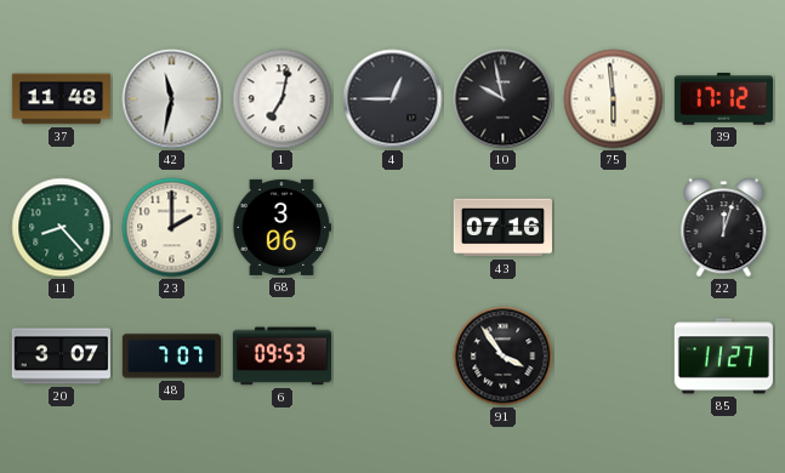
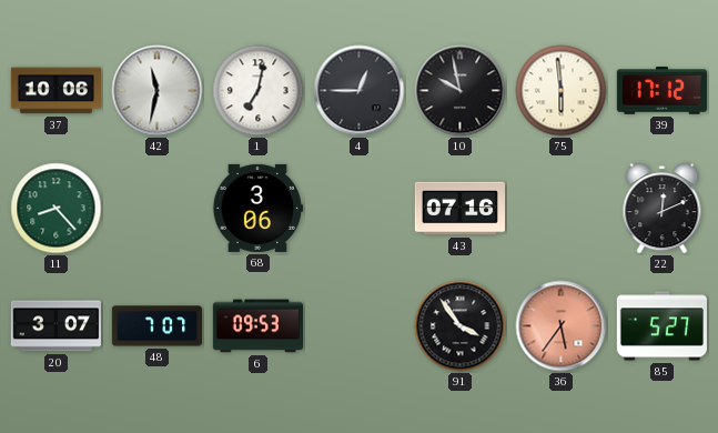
37: 11:48 -> 10:06
23: 2:00 -> none
22: 12:03 -> 12:11
36: none -> 5:36
85: 11:27 -> 5:27
